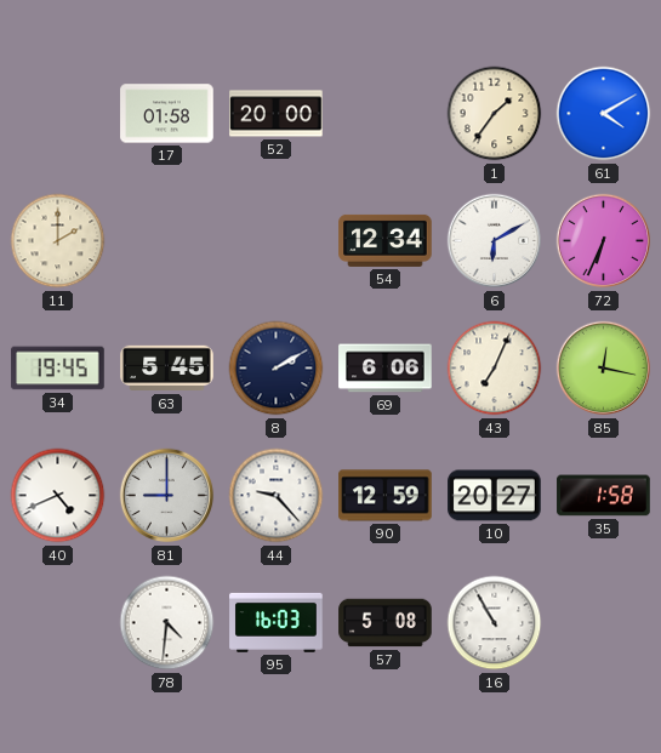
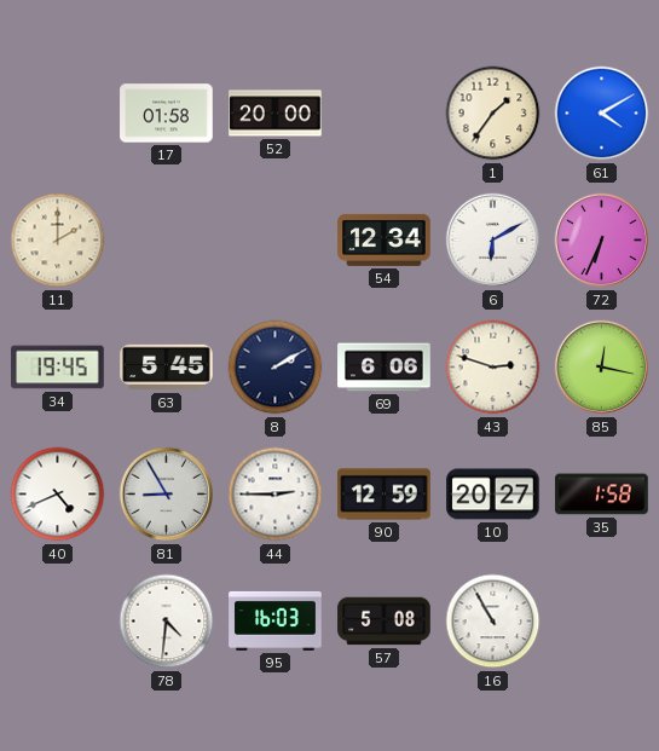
43: 7:04 -> 2:48
81: 9:00 -> 8:55
44: 9:23 -> 2:45
